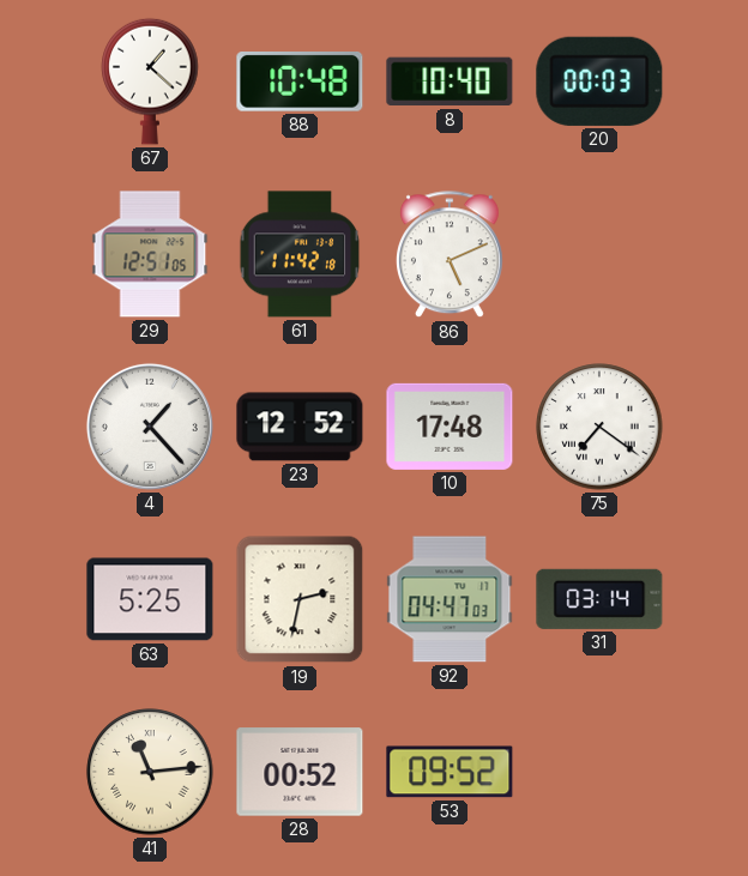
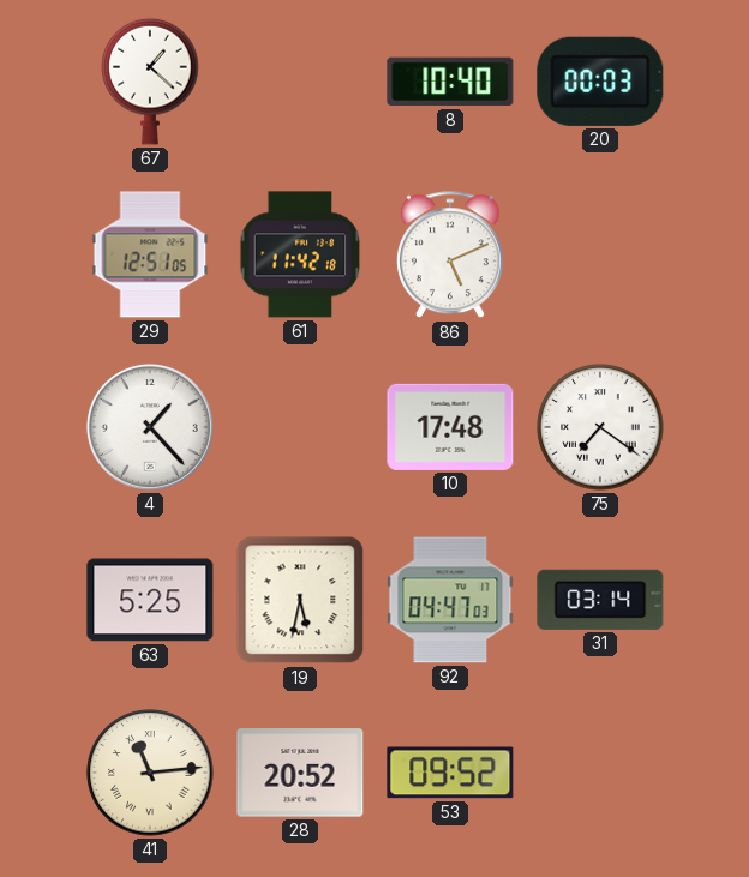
88: 10:48 -> none
23: 12:52 -> none
19: 2:32 -> 5:32
28: 00:52 -> 20:52
